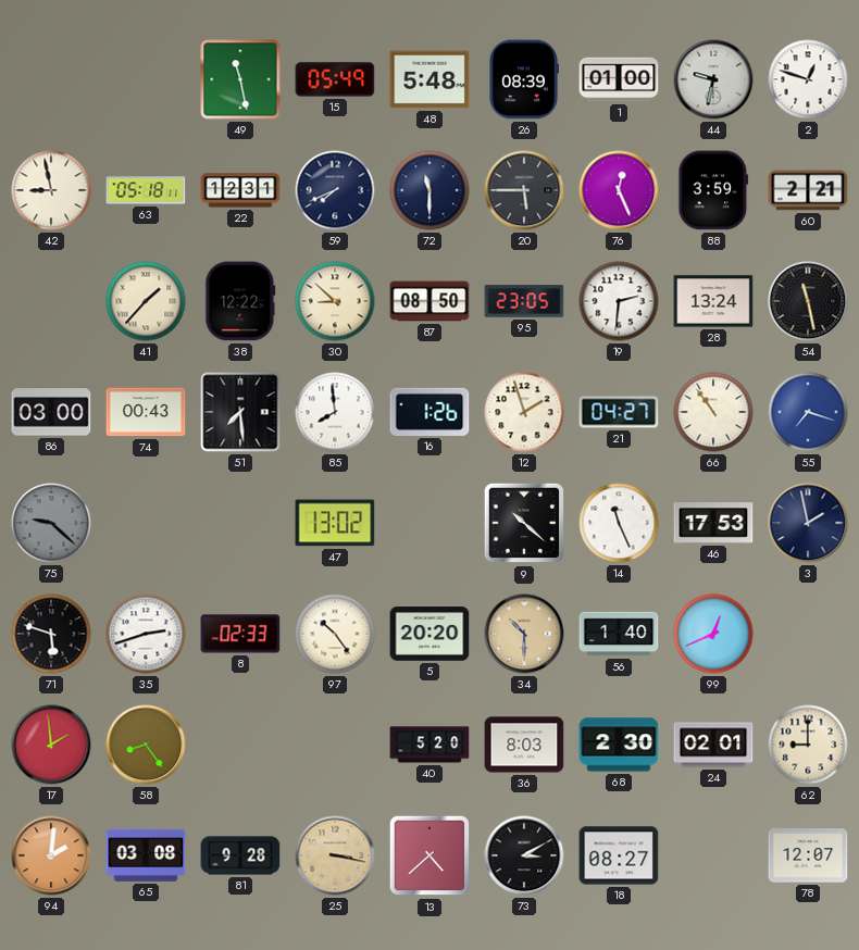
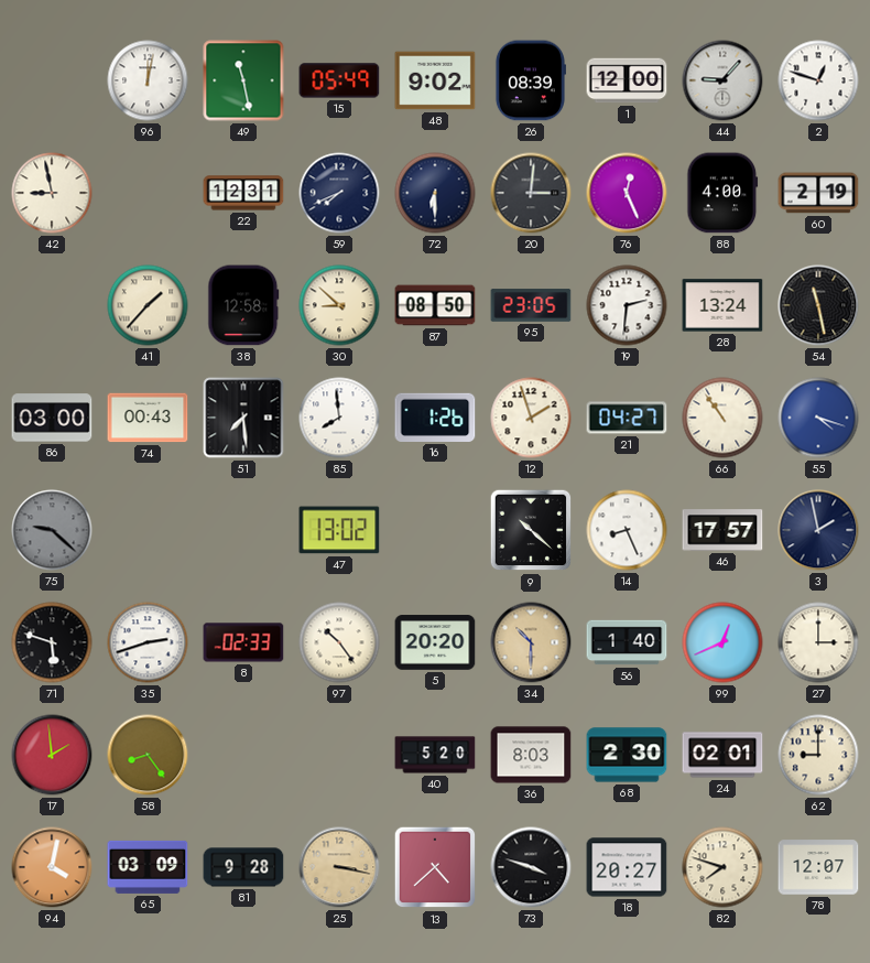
96: none -> 12:02
48: 5:48 -> 9:02
1: 01:00 -> 12:00
44: 9:32 -> 9:07
63: 05:18 -> none
72: 11:30 -> 6:30
20: 5:45 -> 3:01
88: 3:59 -> 4:00
60: 2:21 -> 2:19
38: 12:22 -> 12:58
55: 7:18 -> 4:18
14: 11:26 -> 8:26
46: 17:53 -> 17:57
27: none -> 3:00
94: 2:01 -> 4:02
65: 03:08 -> 03:09
73: 3:10 -> 3:48
18: 08:27 -> 20:27
82: none -> 7:48
